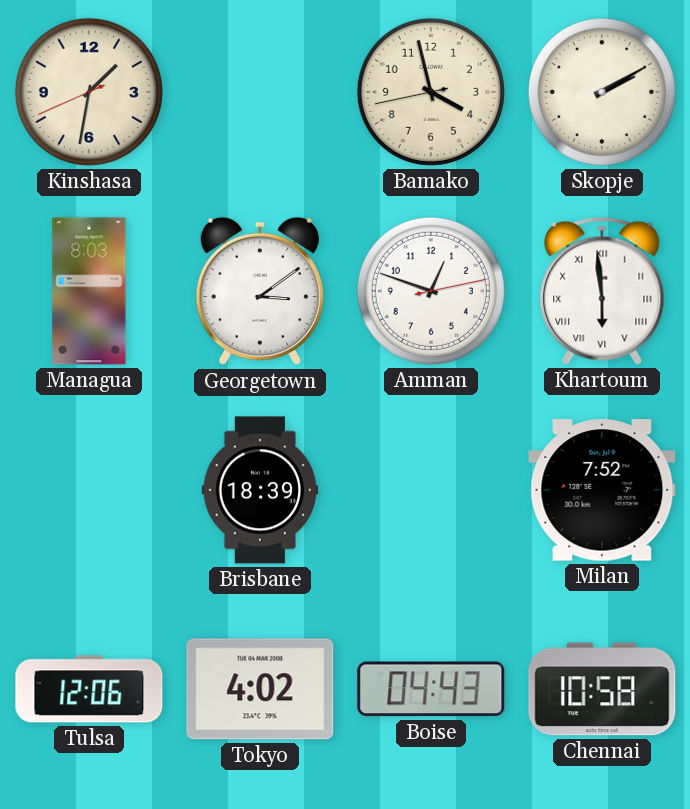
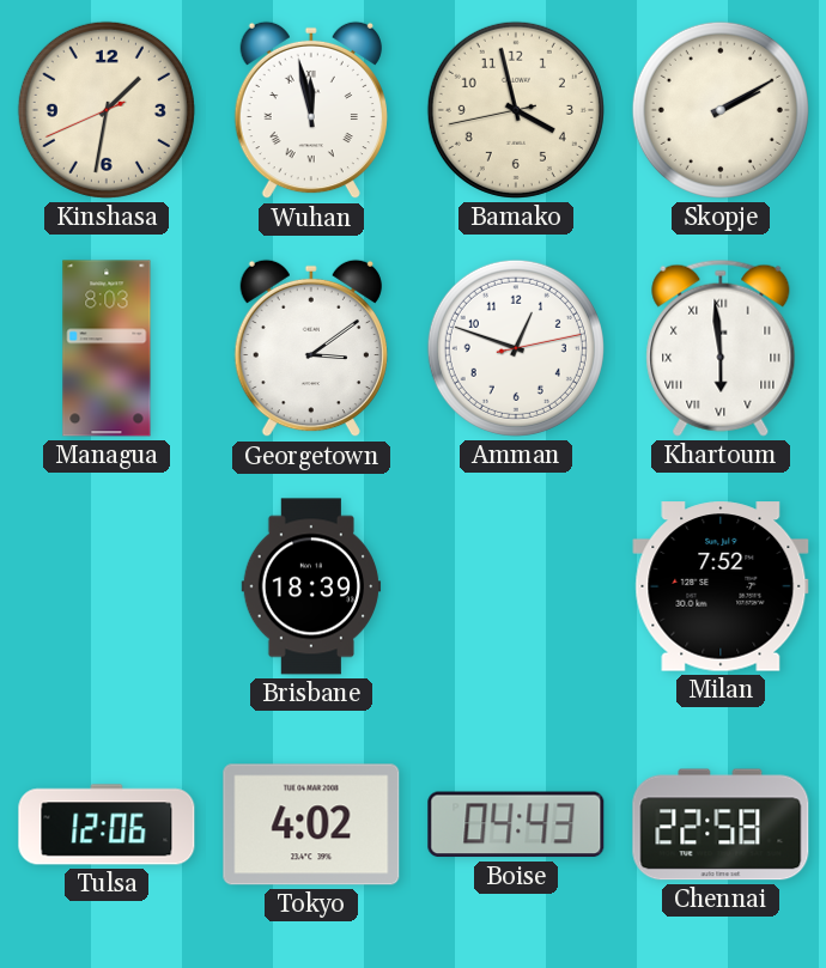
Wuhan: none -> 11:58
Chennai: 10:58 -> 22:58
